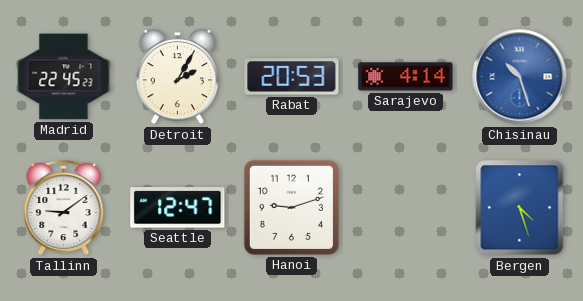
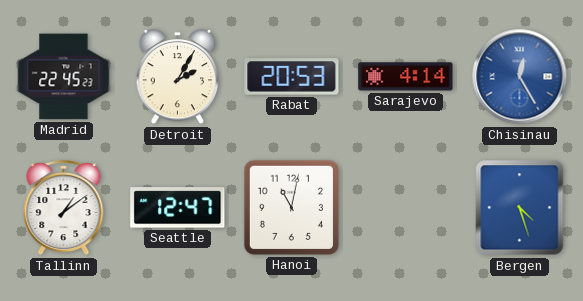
Chisinau: 10:27 -> 12:25
Tallinn: 9:09 -> 1:09
Hanoi: 9:12 -> 11:02
